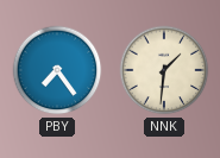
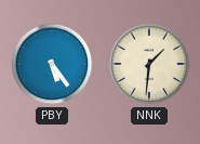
PBY: 7:24 -> 5:24
